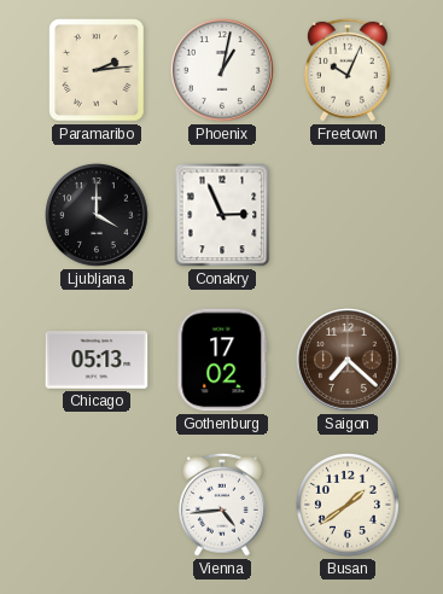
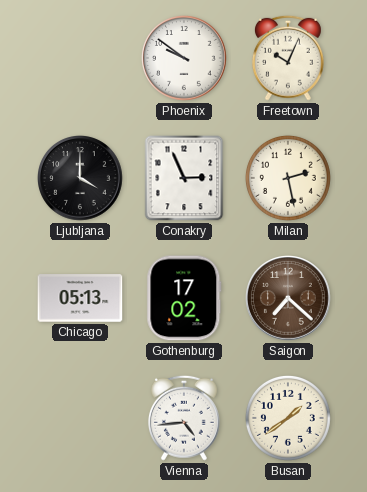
Paramaribo: 2:14 -> none
Phoenix: 1:02 -> 9:51
Milan: none -> 2:28
